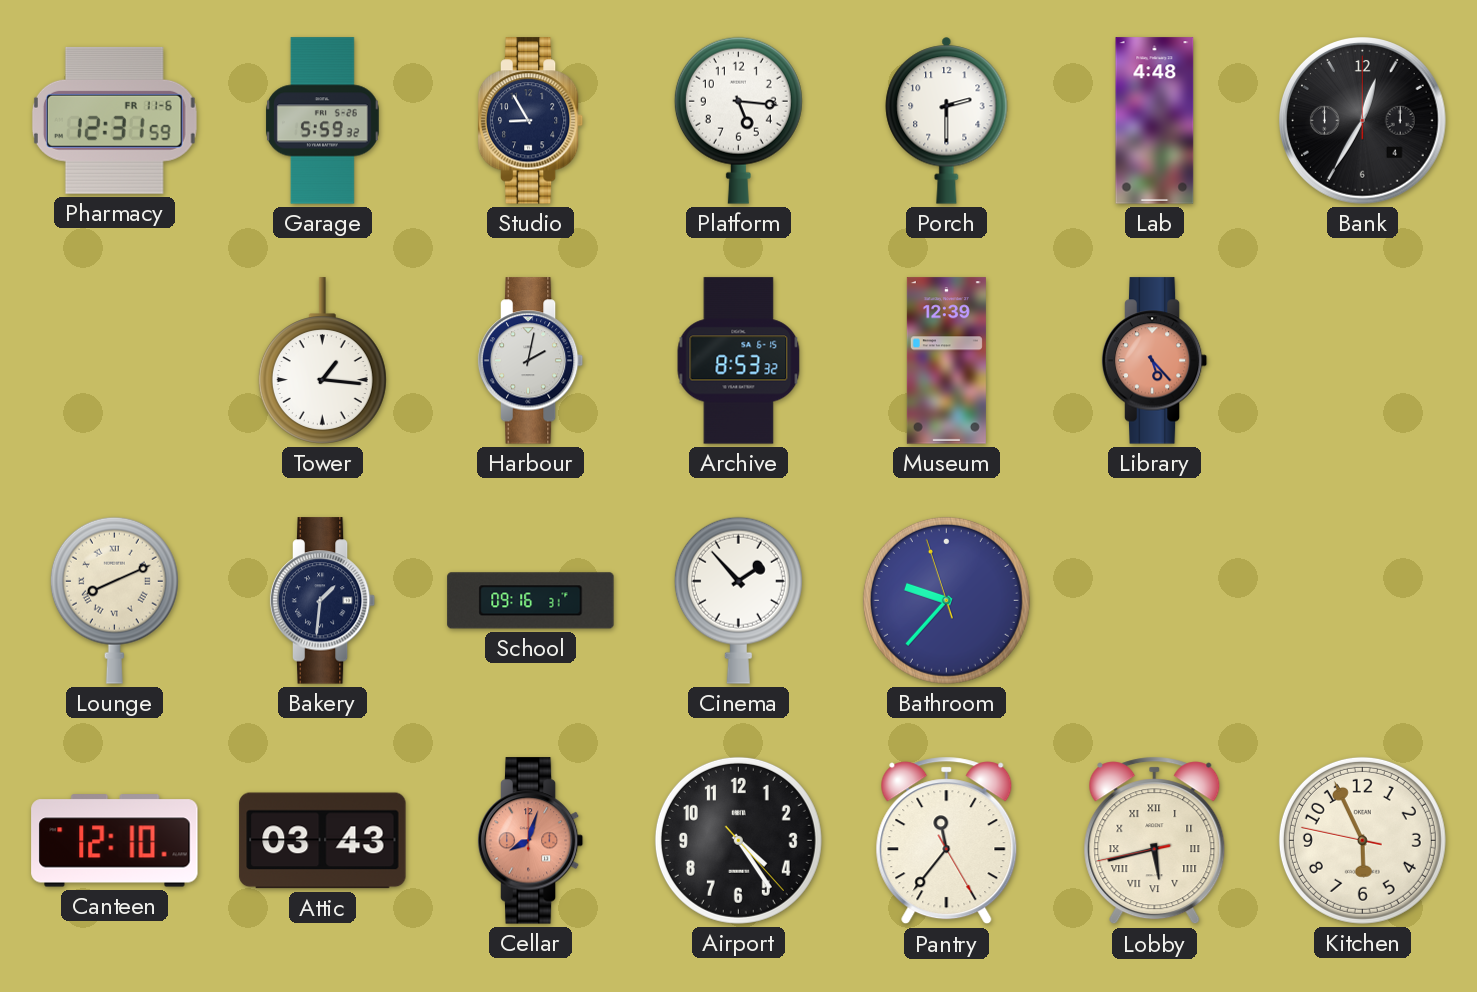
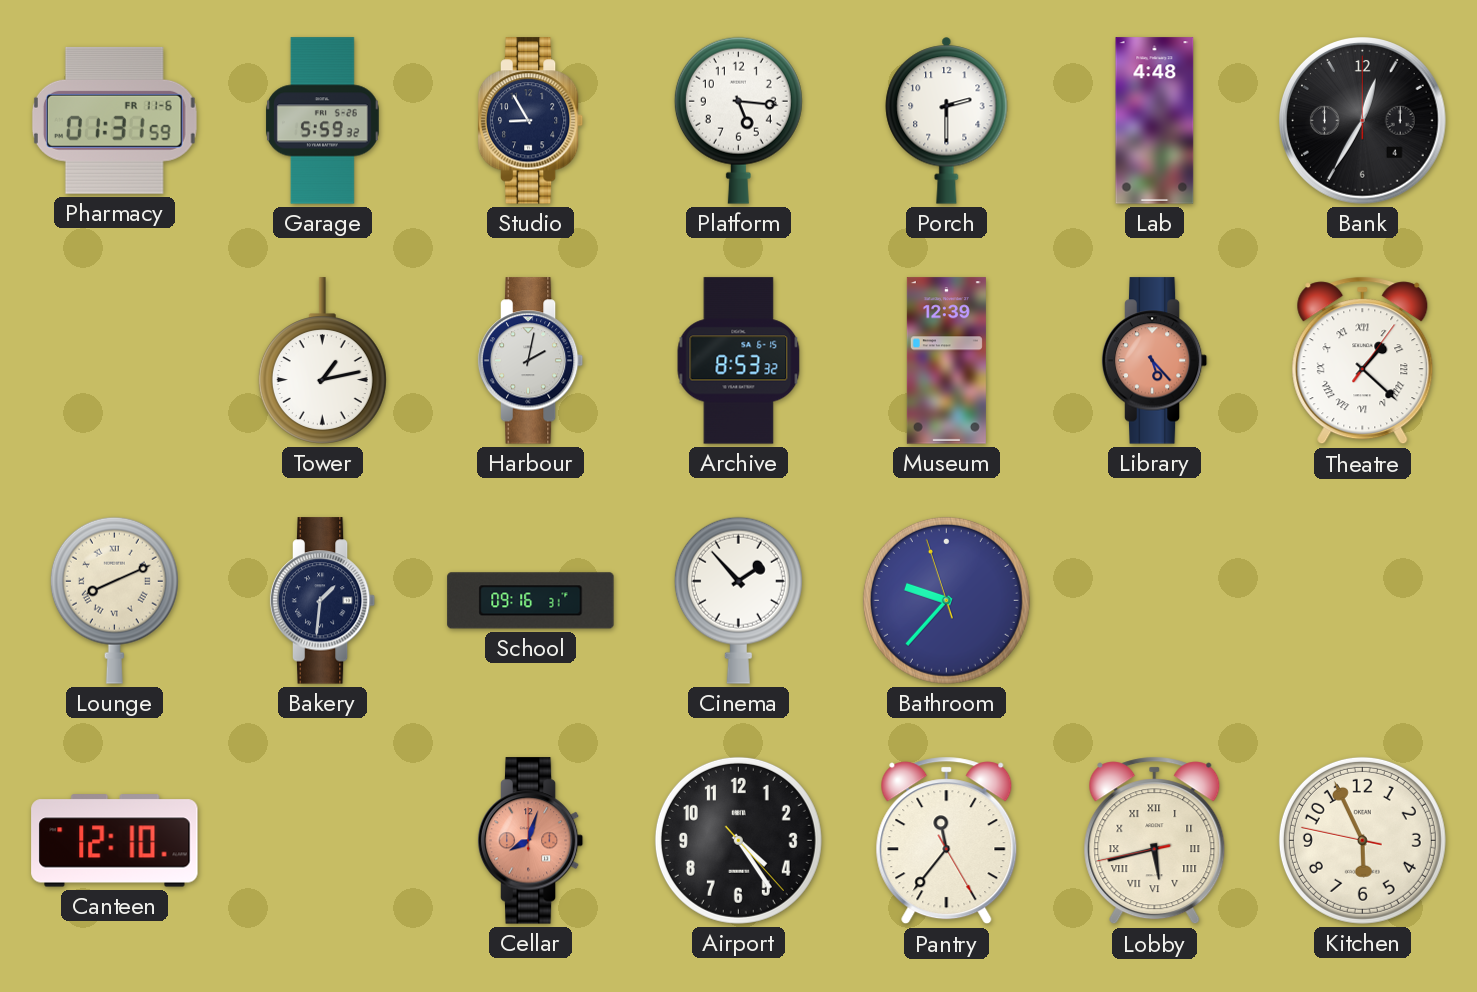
Pharmacy: 12:31 -> 01:31
Tower: 1:16 -> 1:13
Theatre: none -> 1:22
Attic: 03:43 -> none
